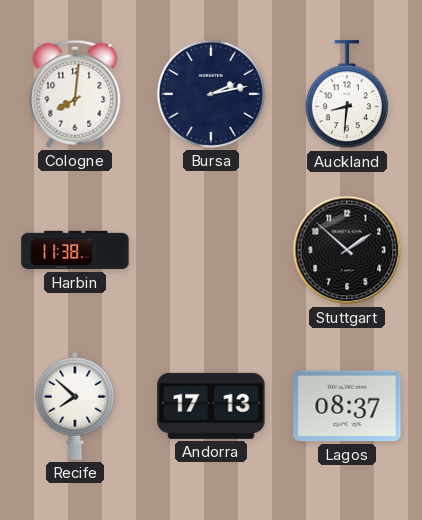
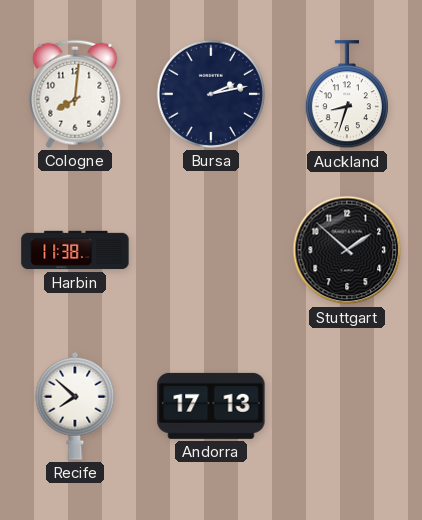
Auckland: 8:31 -> 8:33
Lagos: 08:37 -> none
